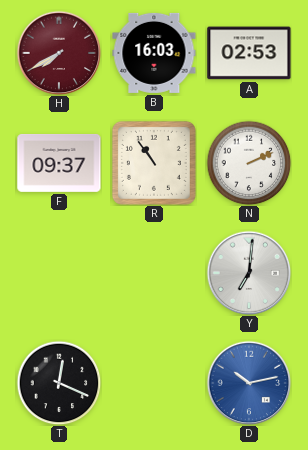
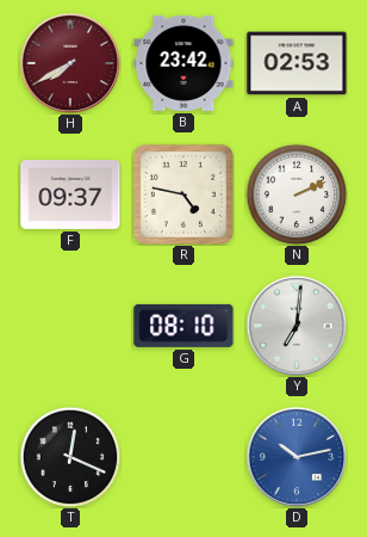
B: 16:03 -> 23:42
R: 10:54 -> 4:47
G: none -> 08:10
